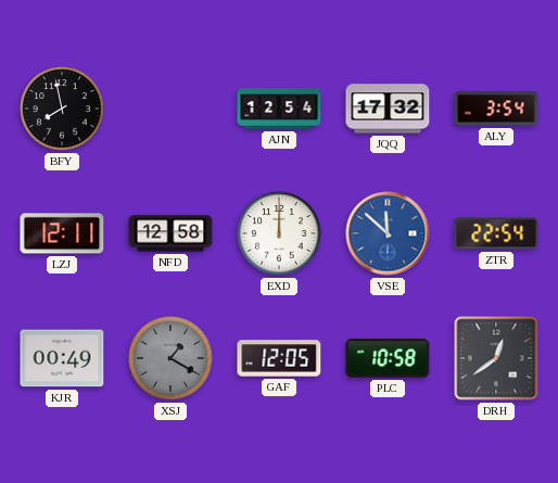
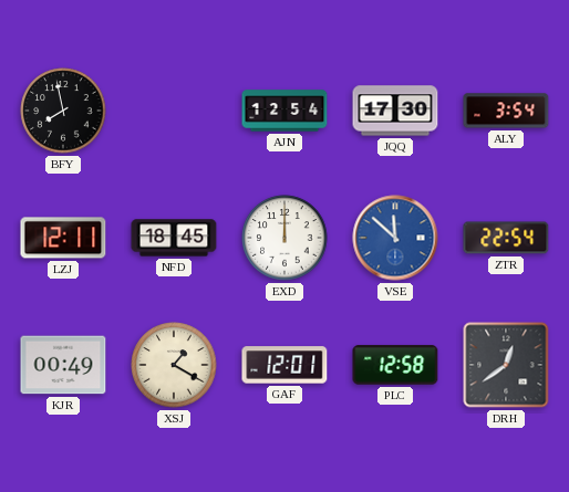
JQQ: 17:32 -> 17:30
NFD: 12:58 -> 18:45
XSJ dial: grey -> cream
GAF: 12:05 -> 12:01
PLC: 10:58 -> 12:58
